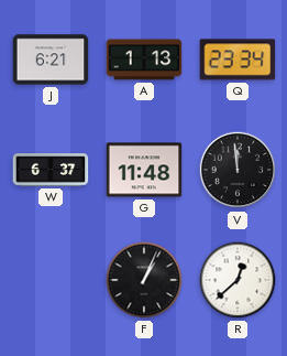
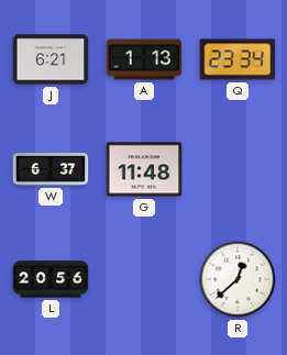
V: 11:59 -> none
L: none -> 20:56
F: 1:04 -> none
